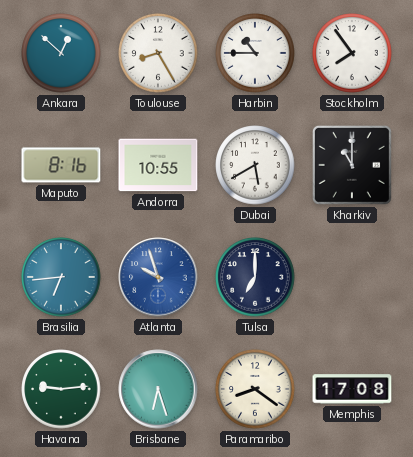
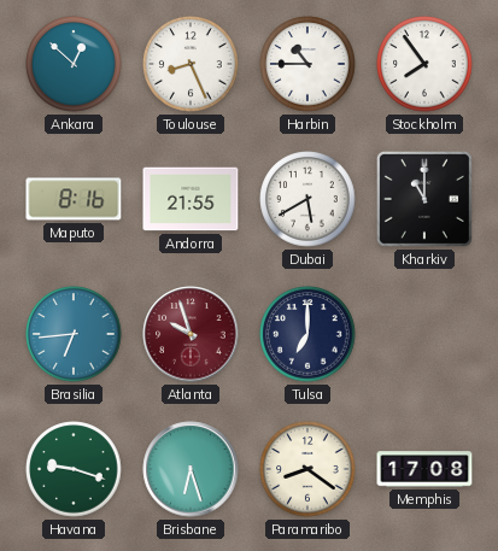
Toulouse: 8:25 -> 8:26
Andorra: 10:55 -> 21:55
Atlanta dial: blue -> burgundy
Havana: 9:14 -> 9:18
